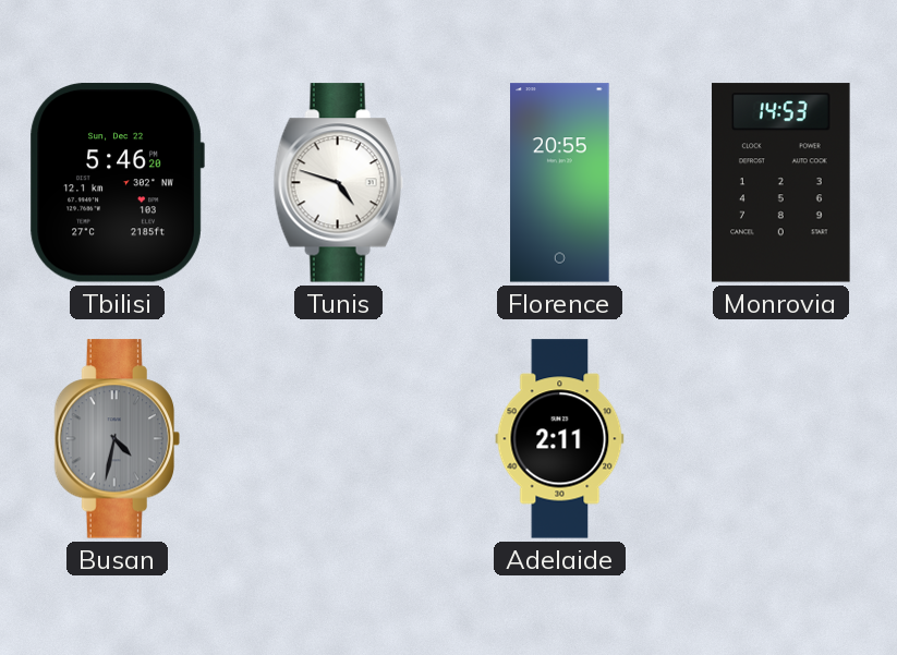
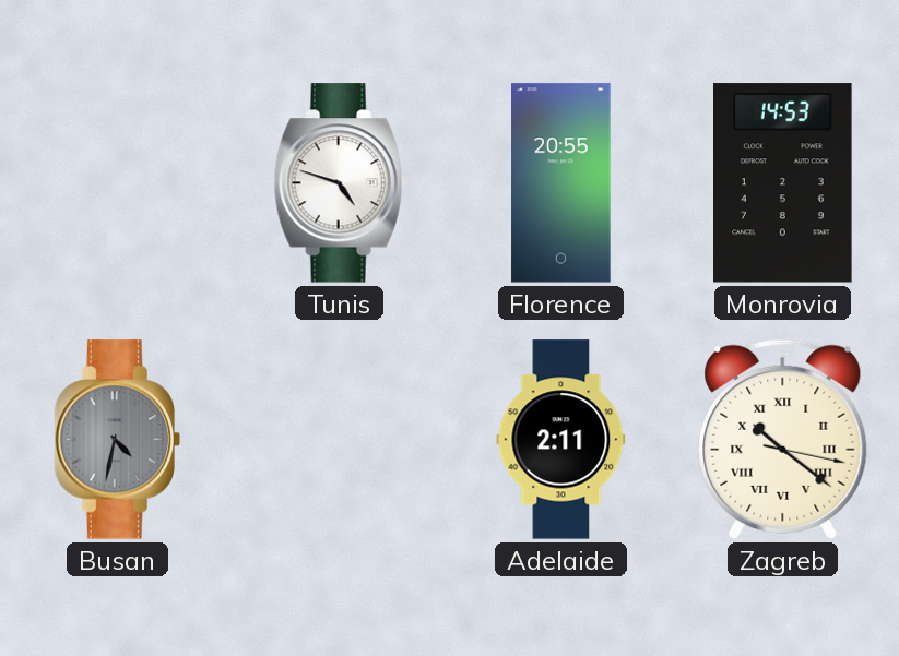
Tbilisi: 5:46 -> none
Zagreb: none -> 10:21
